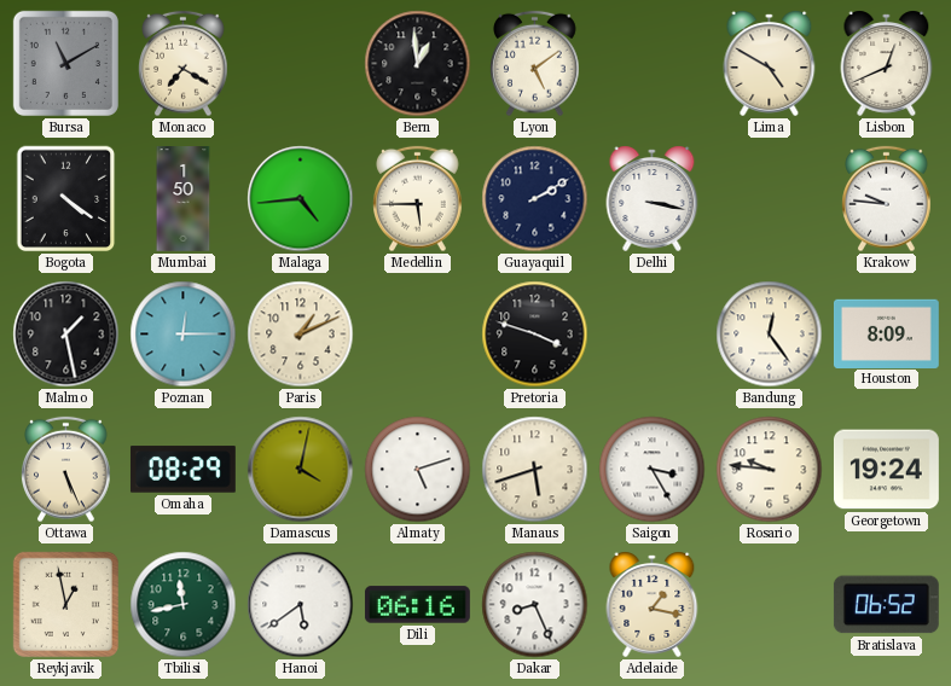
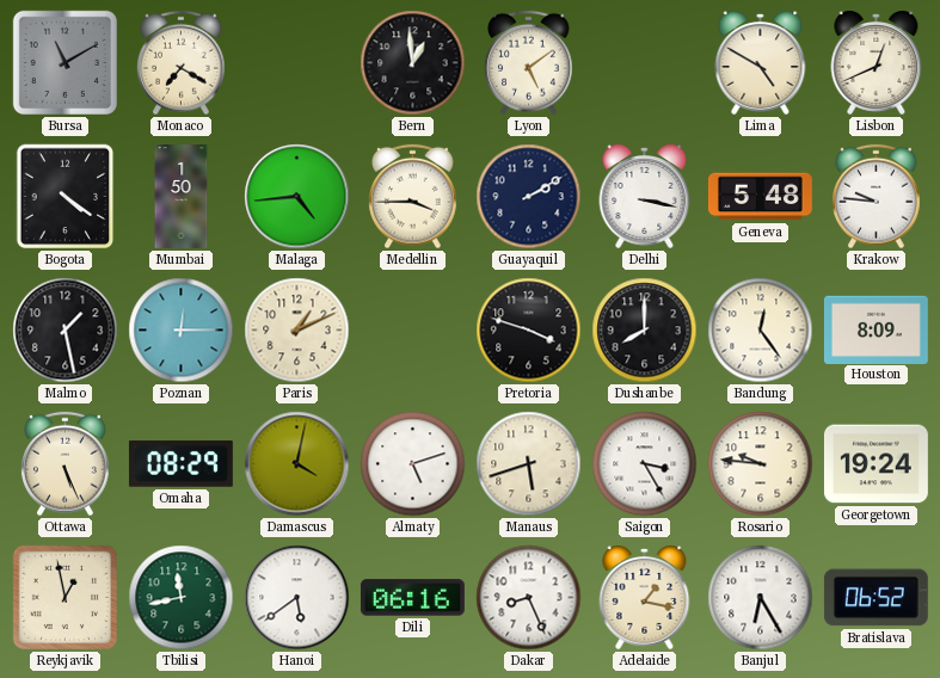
Medellin: 5:45 -> 3:45
Geneva: none -> 5:48
Dushanbe: none -> 8:00
Banjul: none -> 6:25
